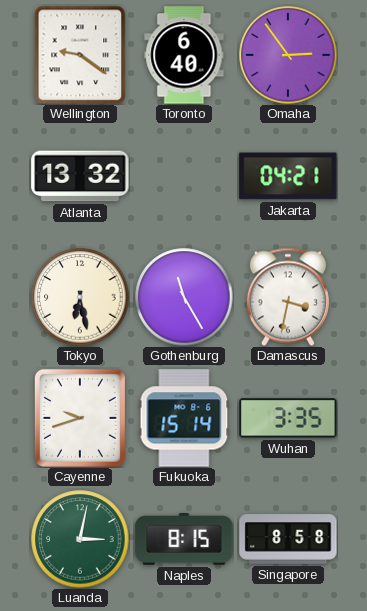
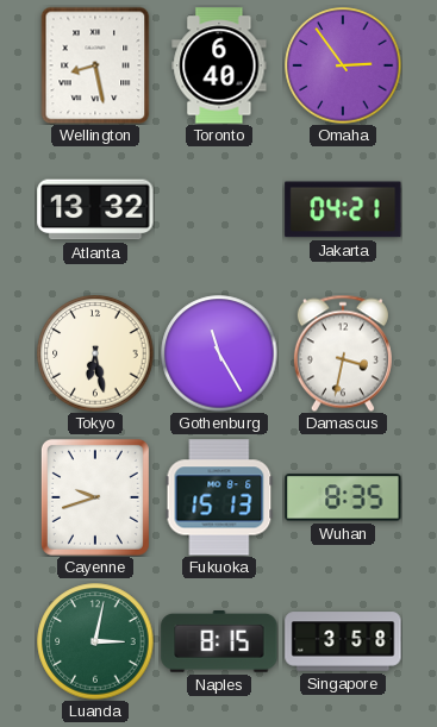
Wellington: 9:21 -> 8:28
Fukuoka: 15:14 -> 15:13
Wuhan: 3:35 -> 8:35
Singapore: 8:58 -> 3:58
